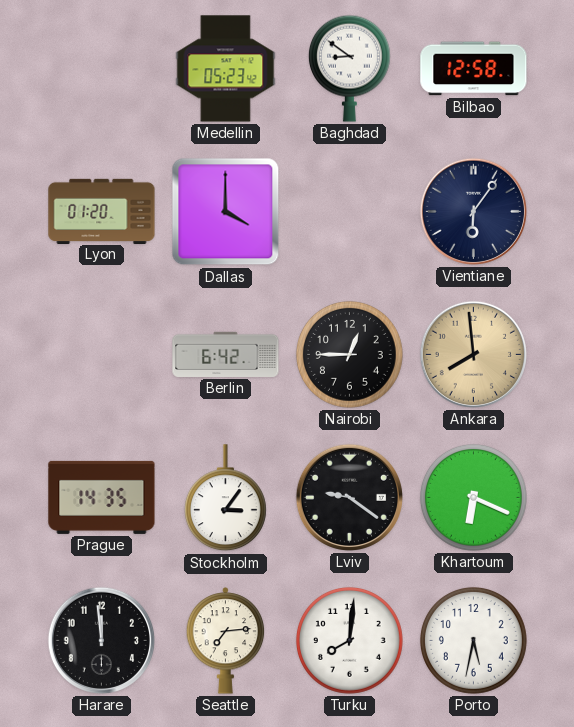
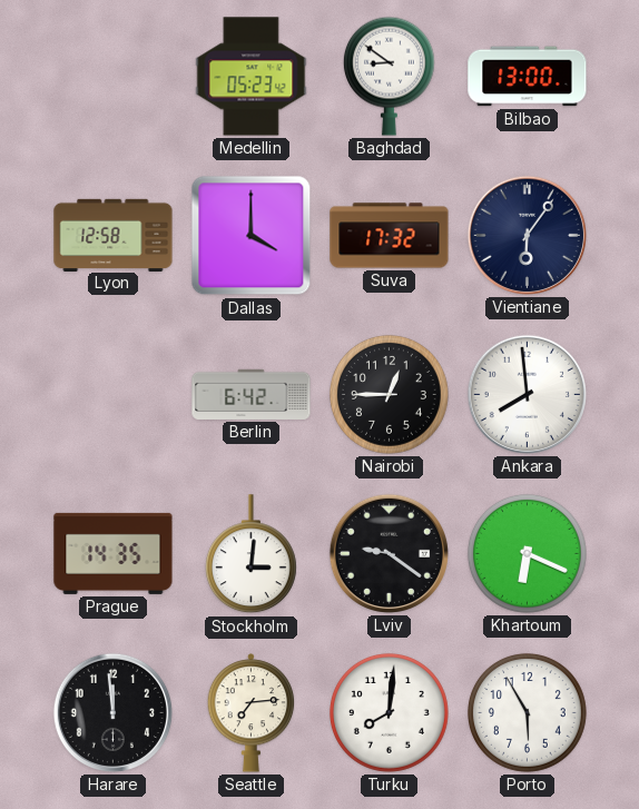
Bilbao: 12:58 -> 13:00
Lyon: 01:20 -> 12:58
Suva: none -> 17:32
Ankara dial: champagne -> white
Stockholm: 3:06 -> 3:01
Porto: 5:32 -> 5:55
